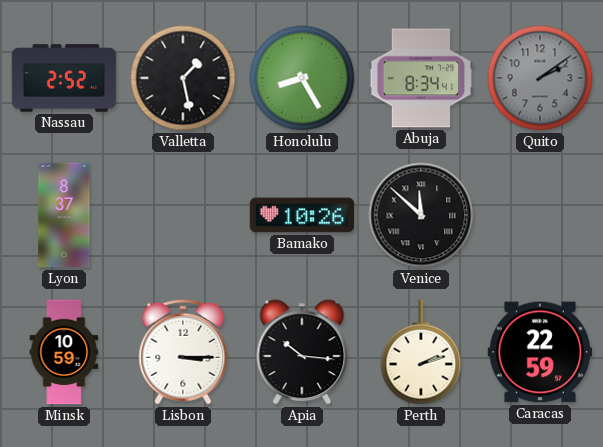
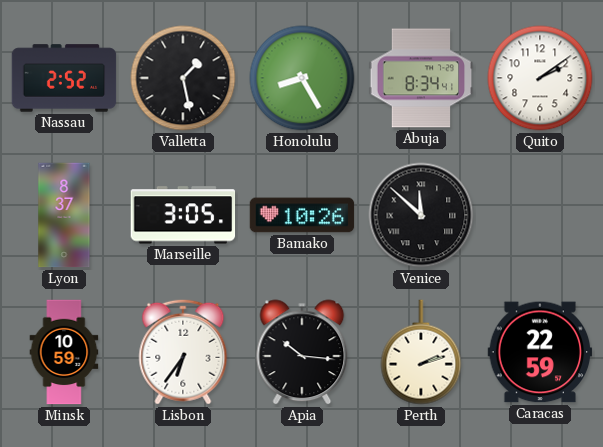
Quito dial: grey -> white
Marseille: none -> 3:05
Lisbon: 3:15 -> 6:36
